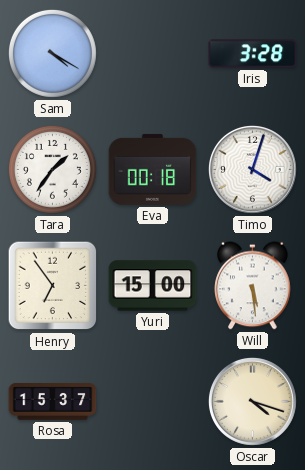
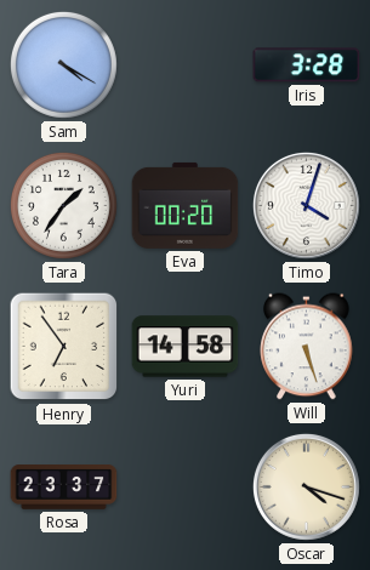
Eva: 00:18 -> 00:20
Yuri: 15:00 -> 14:58
Will: 5:29 -> 5:27
Rosa: 15:37 -> 23:37
